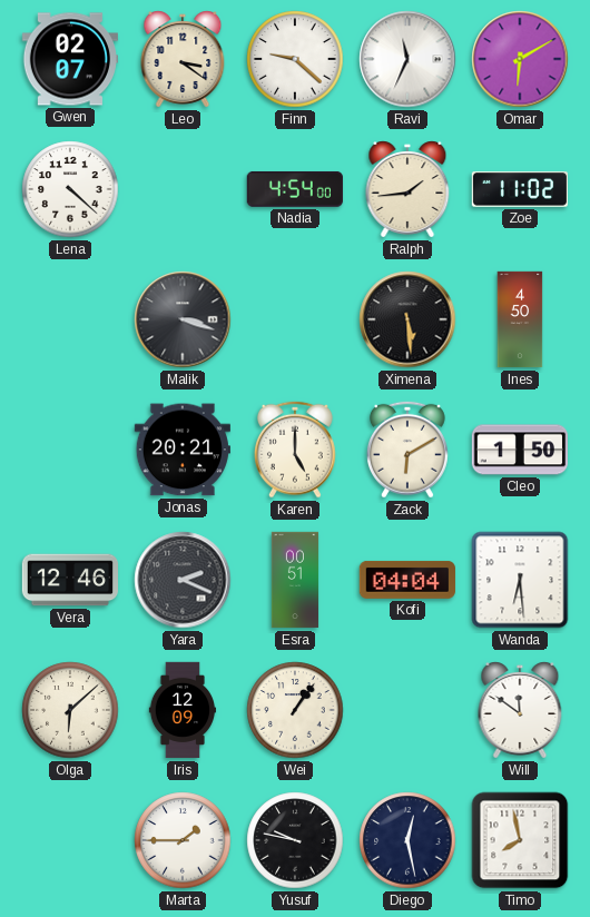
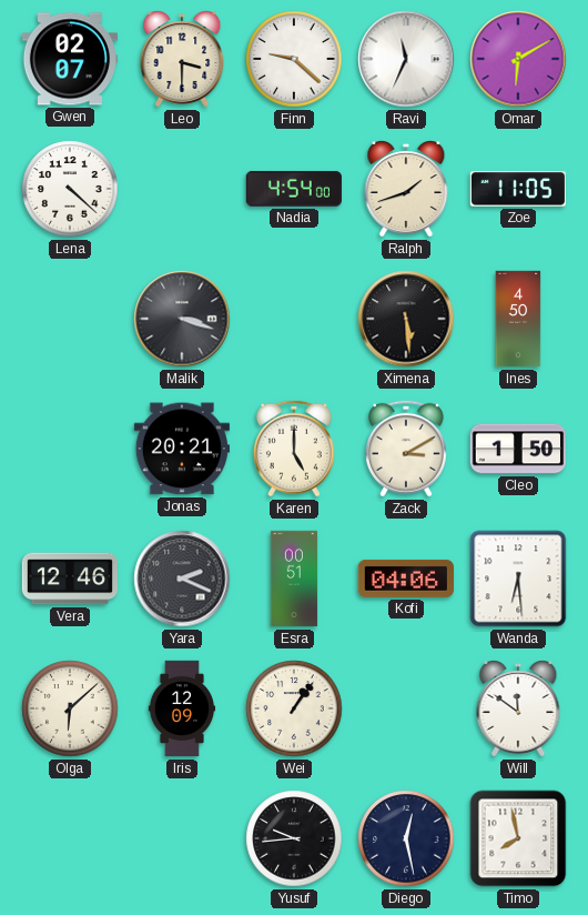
Leo: 3:21 -> 3:30
Ralph: 1:44 -> 1:42
Zoe: 11:02 -> 11:05
Zack: 6:10 -> 3:10
Kofi: 04:04 -> 04:06
Marta: 1:45 -> none
Yusuf: 9:47 -> 9:44
